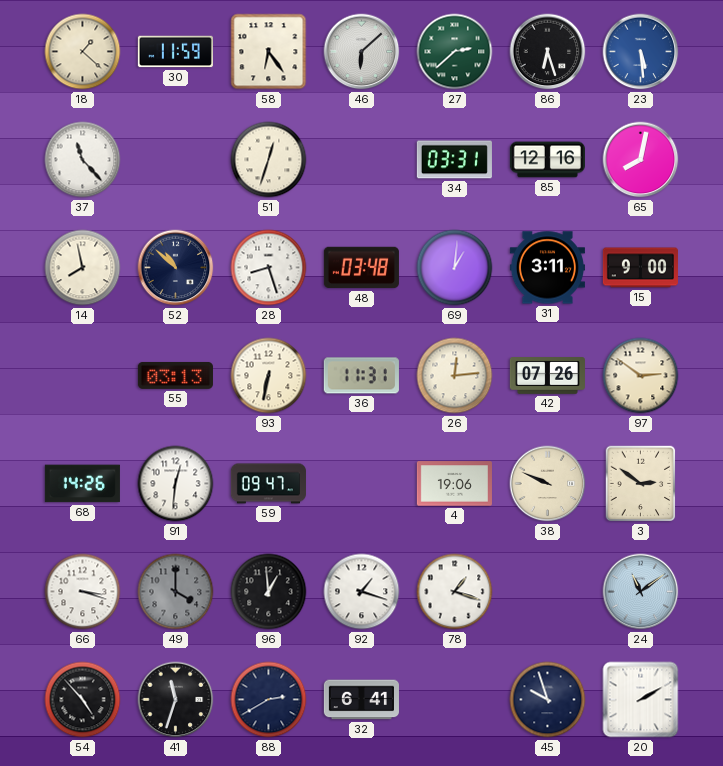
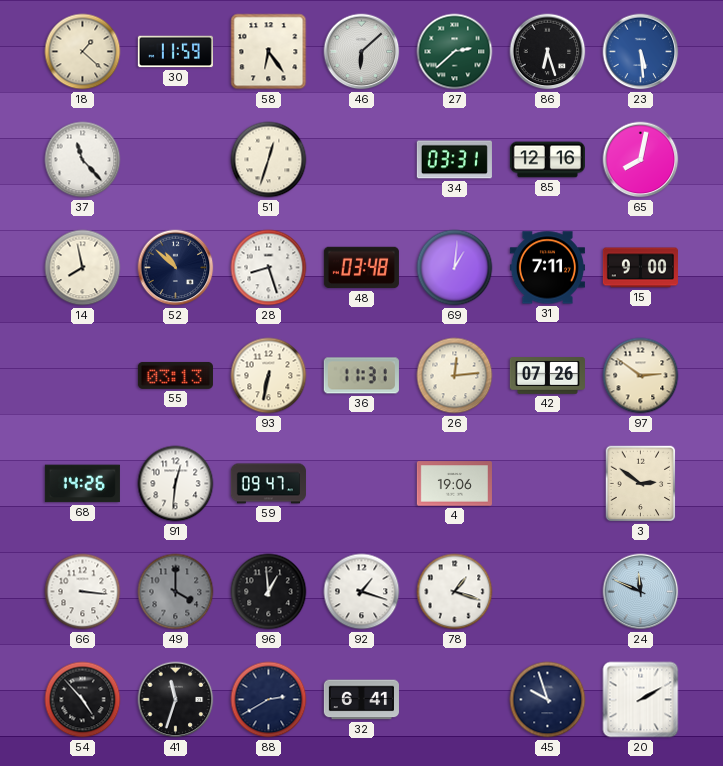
31: 3:11 -> 7:11
38: 9:49 -> none
66: 3:18 -> 3:16
24: 11:09 -> 11:49
